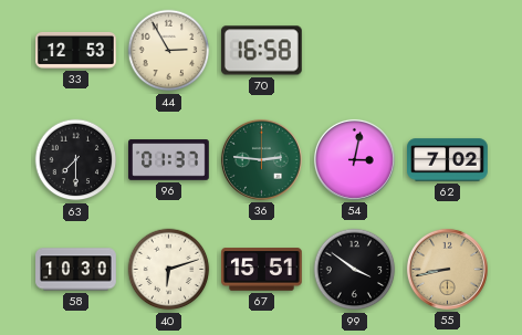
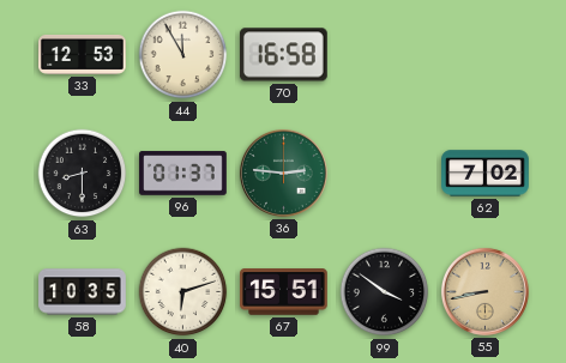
44: 2:55 -> 11:55
63: 7:30 -> 8:30
54: 3:02 -> none
58: 10:30 -> 10:35
